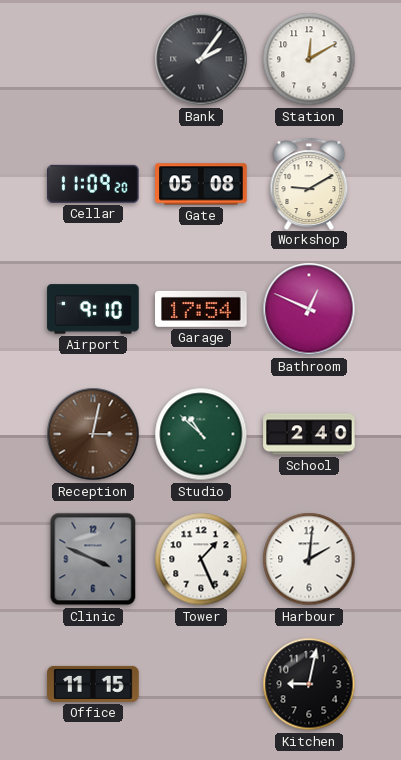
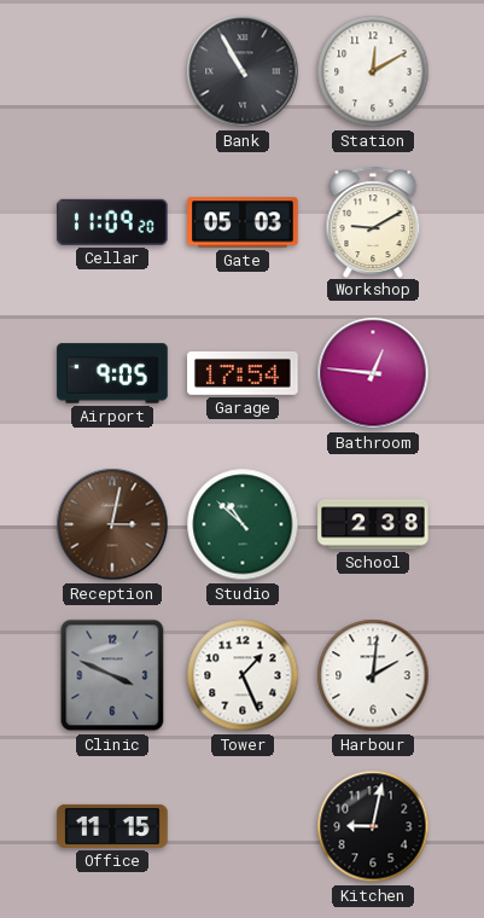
Bank: 2:06 -> 10:55
Gate: 05:08 -> 05:03
Airport: 9:10 -> 9:05
Bathroom: 12:49 -> 12:46
School: 2:40 -> 2:38
